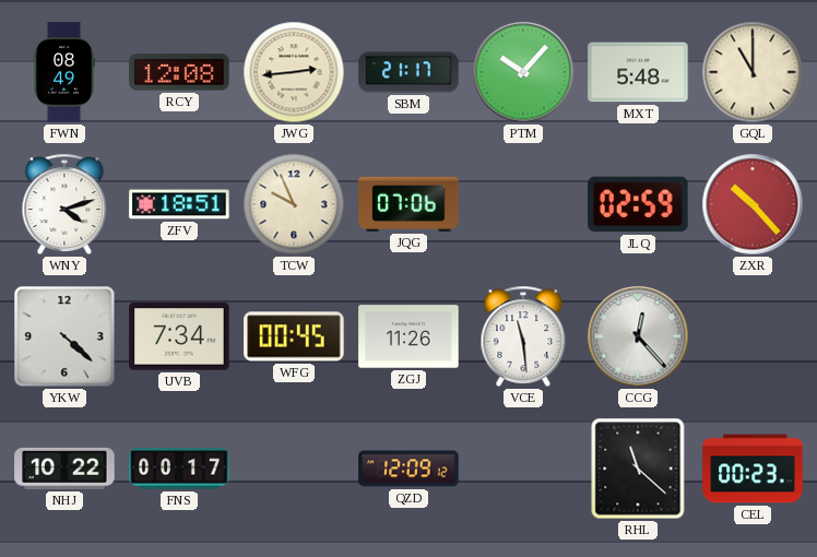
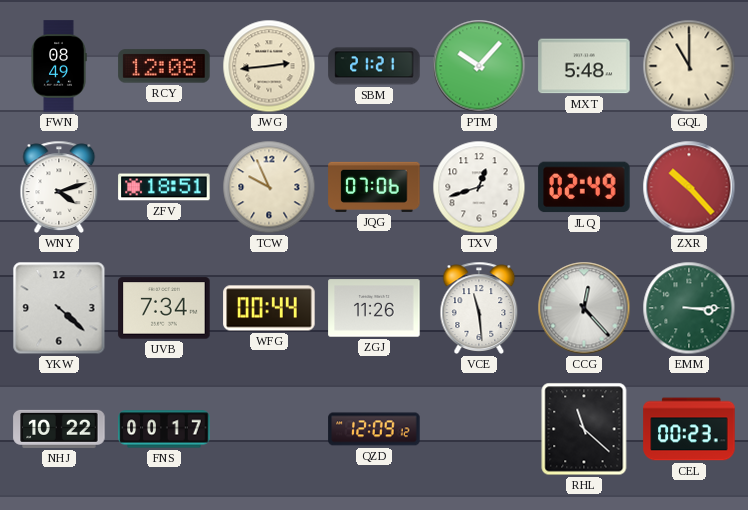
SBM: 21:17 -> 21:21
TXV: none -> 12:42
JLQ: 02:59 -> 02:49
WFG: 00:45 -> 00:44
EMM: none -> 3:15
